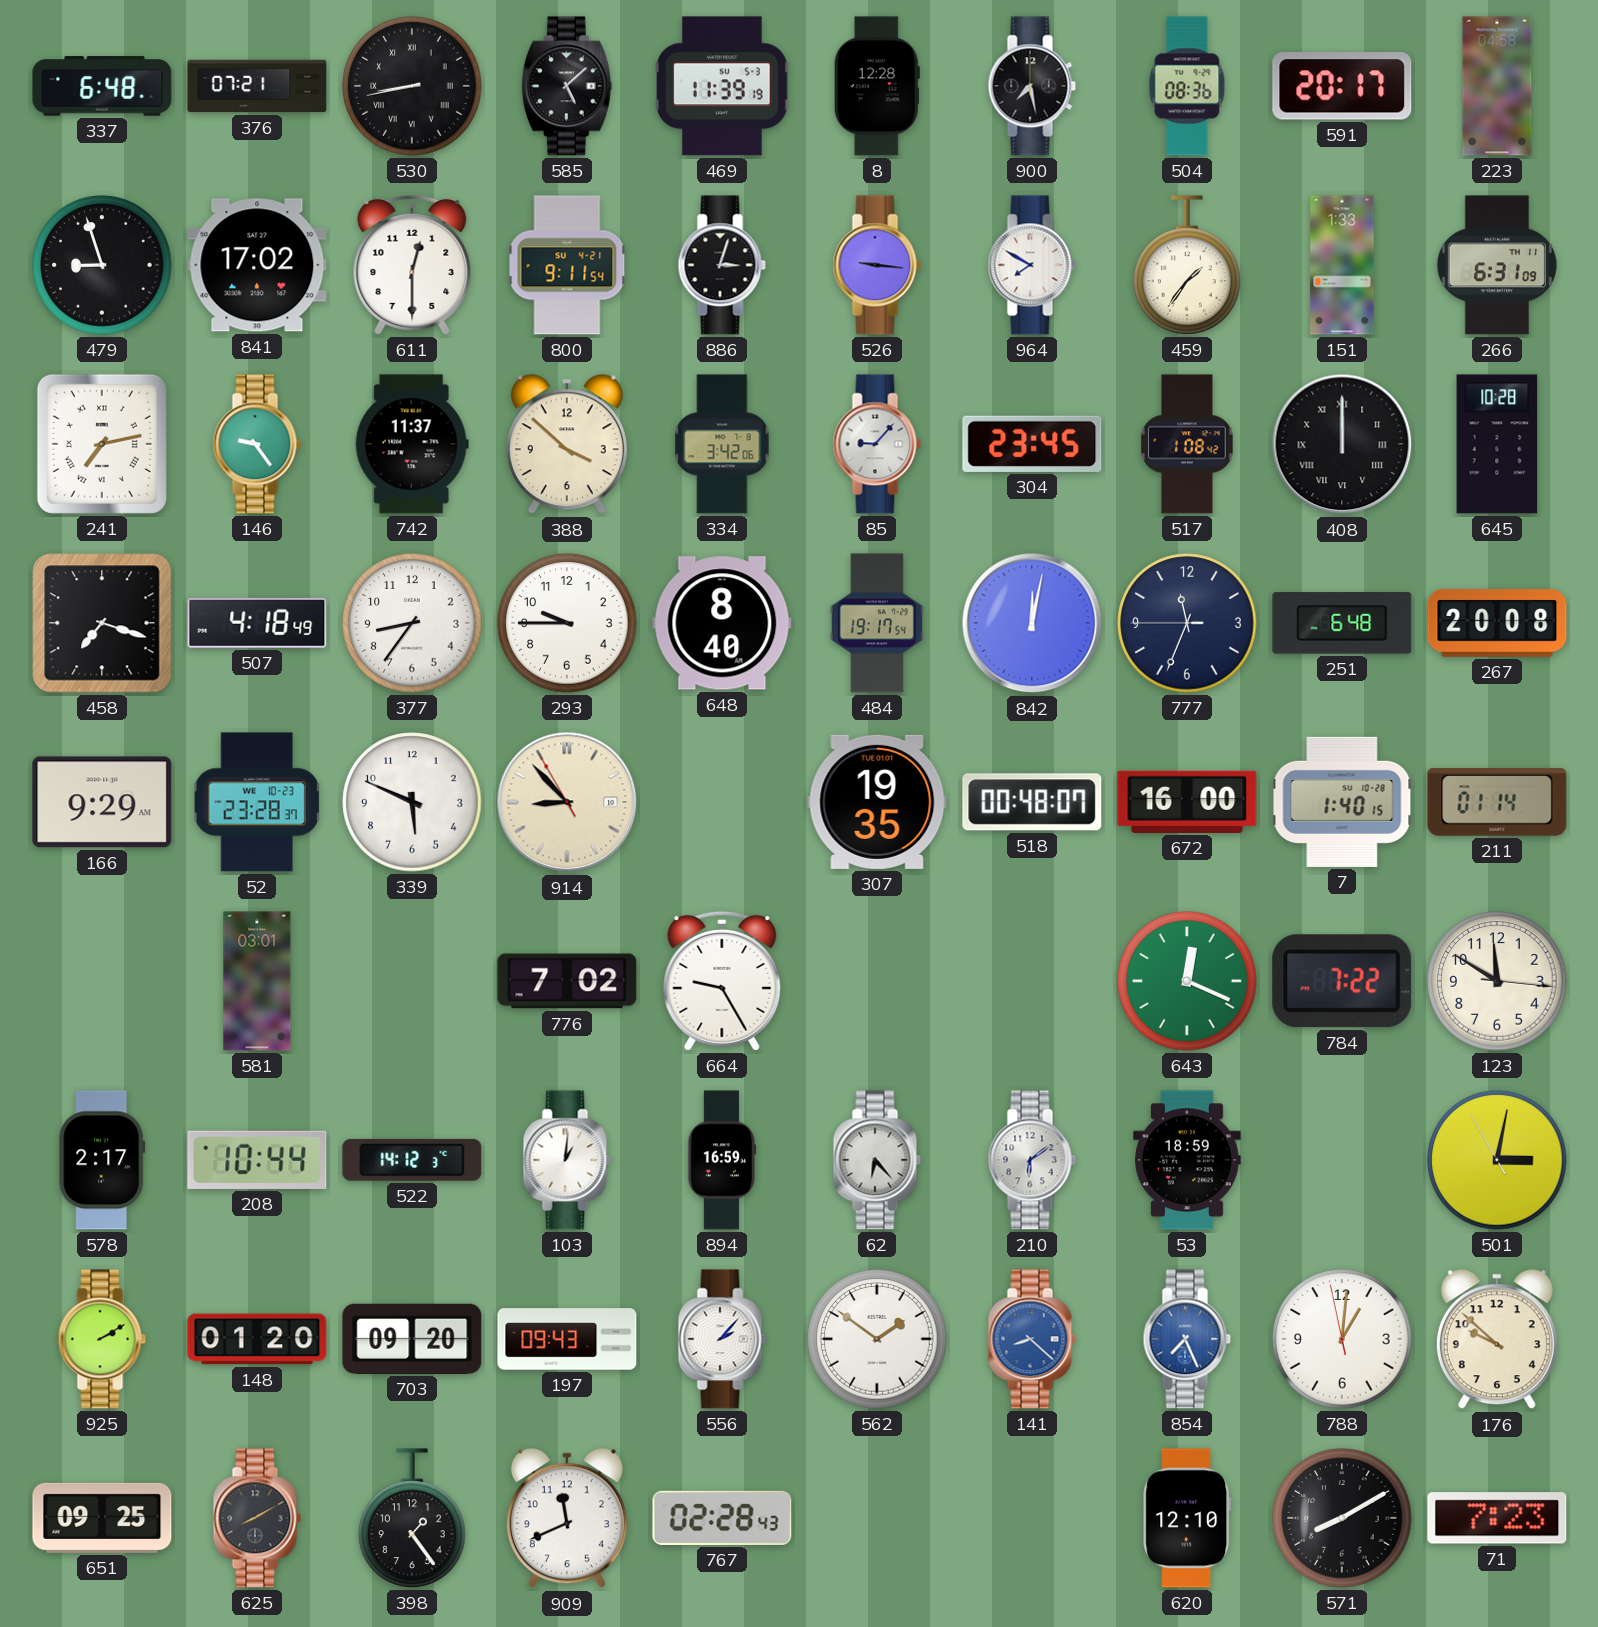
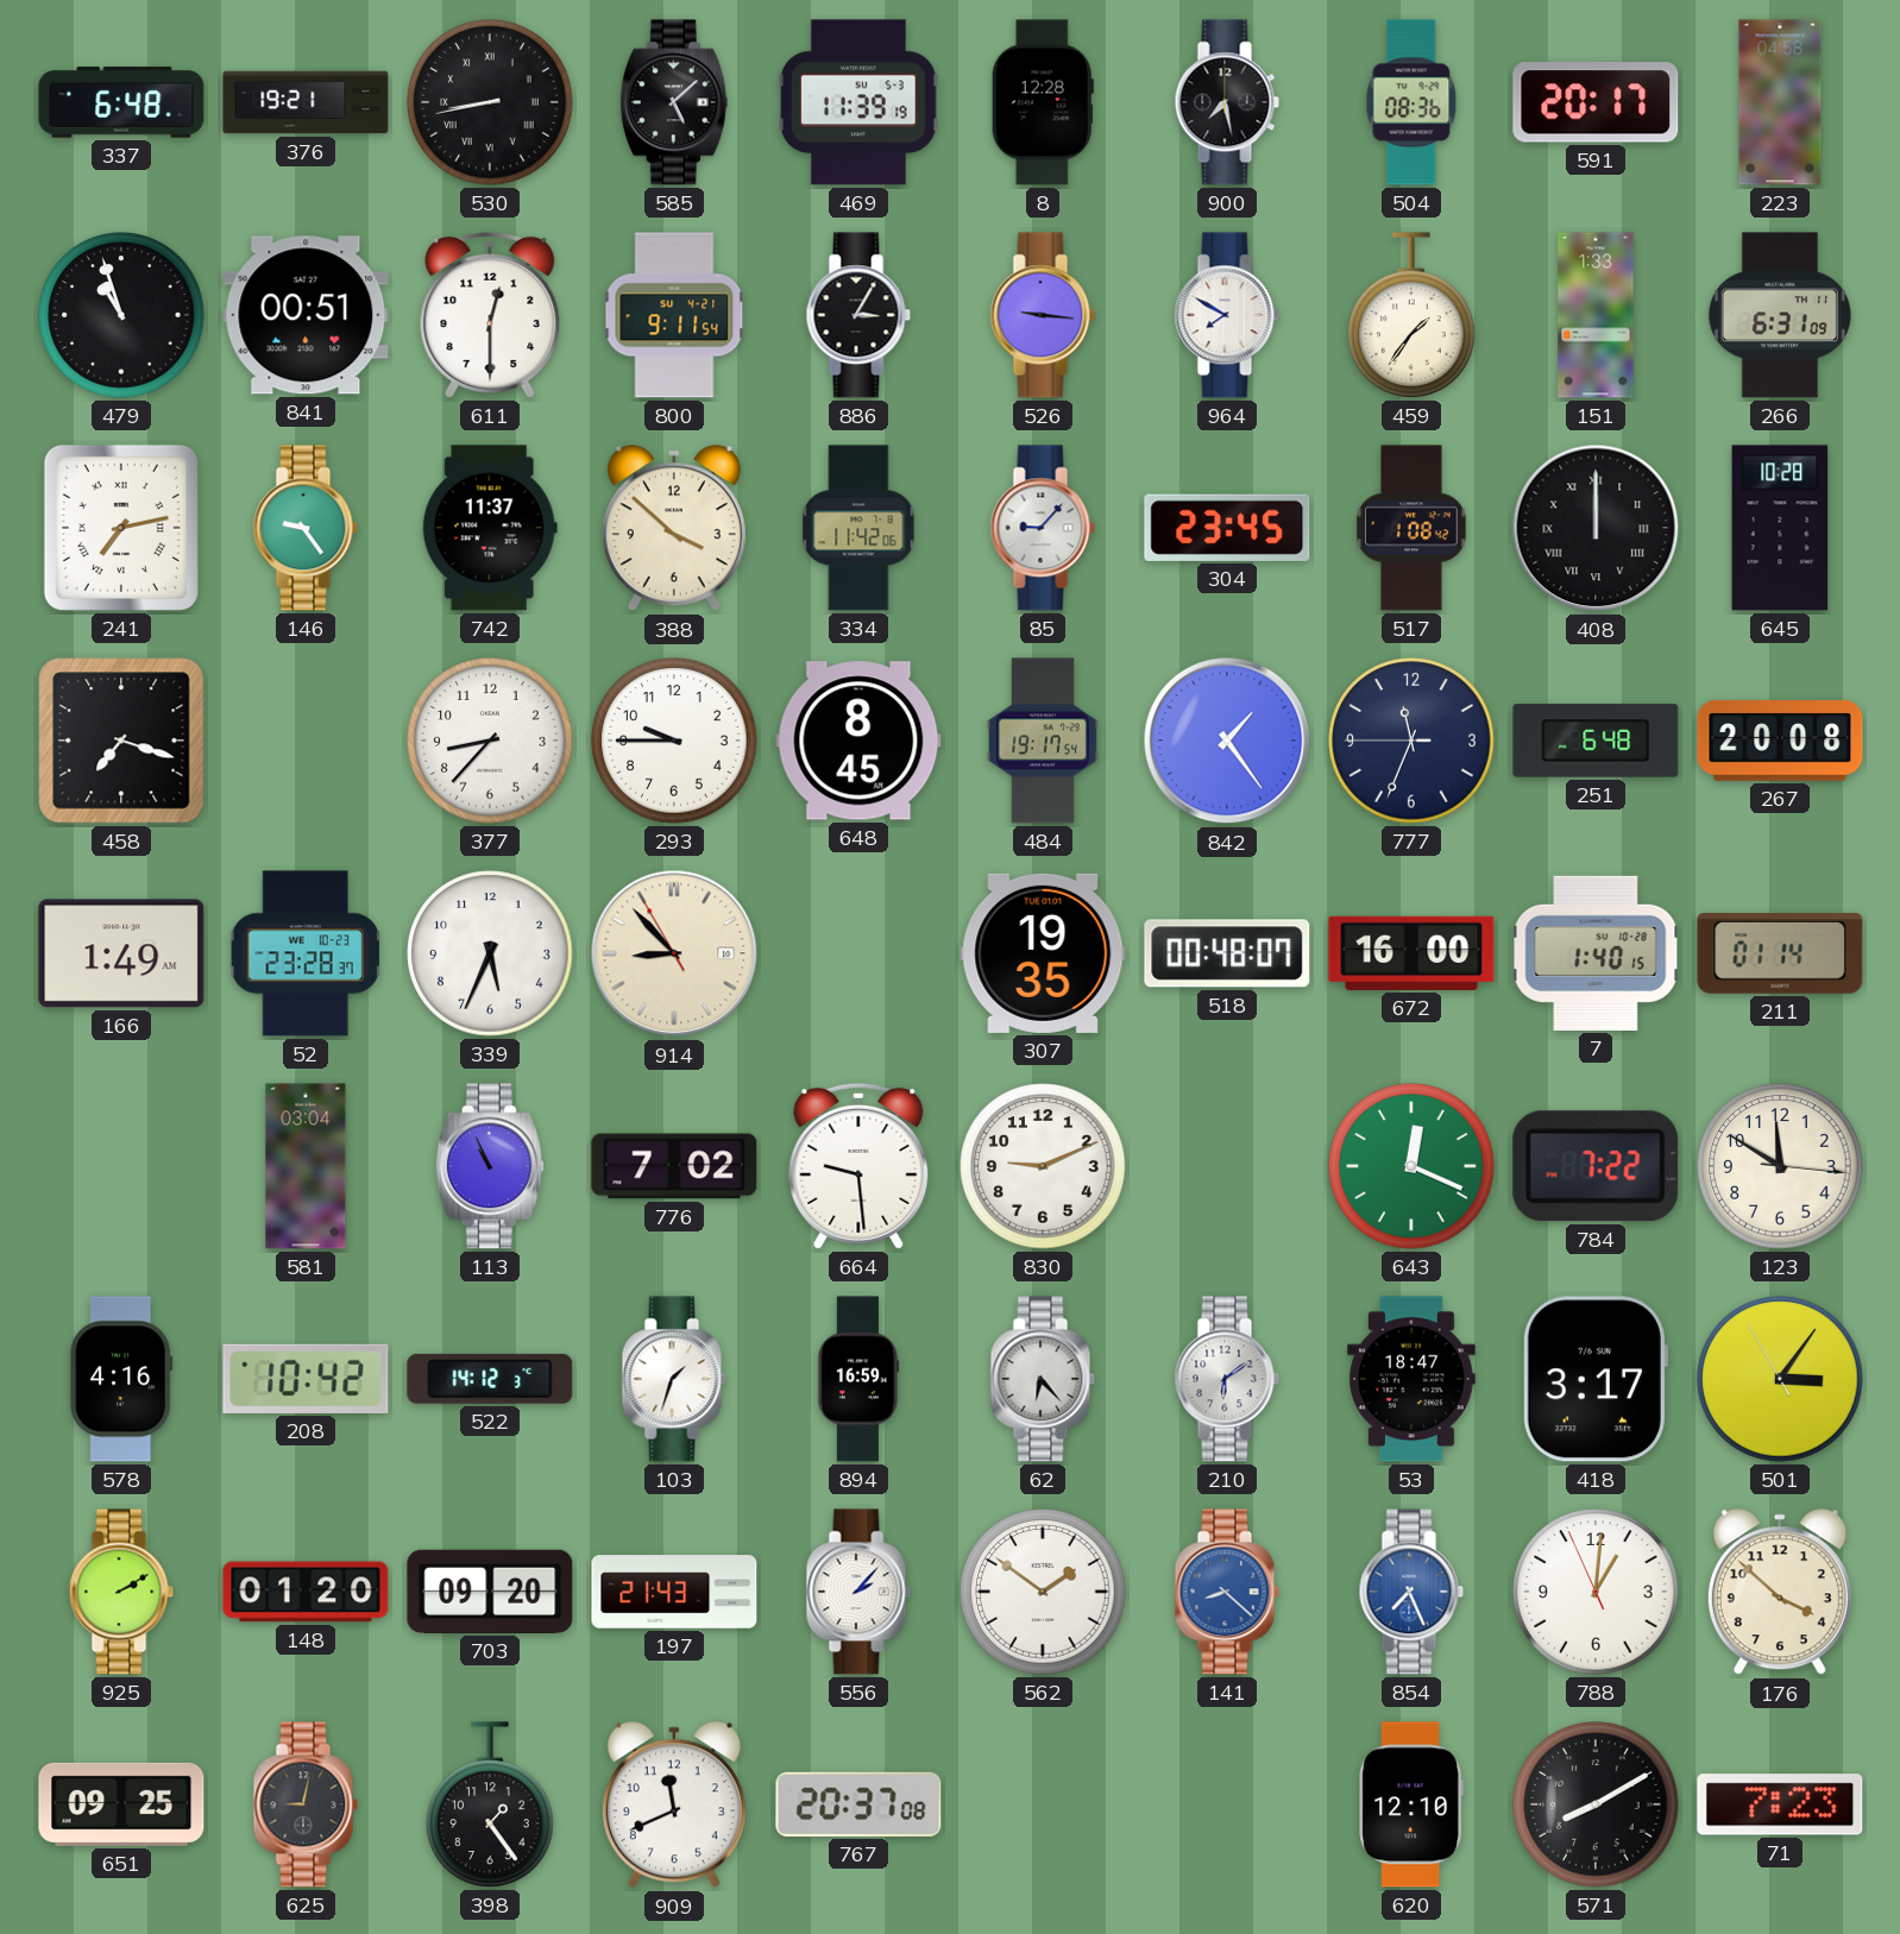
376: 07:21 -> 19:21
479: 8:57 -> 10:57
841: 17:02 -> 00:51
886: 3:03 -> 3:05
334: 3:42 -> 11:42
507: 4:18 -> none
377: 8:36 -> 8:37
648: 8:40 -> 8:45
842: 12:02 -> 1:24
166: 9:29 -> 1:49
339: 5:49 -> 5:34
581: 03:01 -> 03:04
113: none -> 10:56
664: 9:25 -> 9:29
830: none -> 9:11
578: 2:17 -> 4:16
208: 10:44 -> 10:42
103: 1:01 -> 1:33
53: 18:59 -> 18:47
418: none -> 3:17
501: 3:01 -> 3:05
197: 09:43 -> 21:43
788: 1:00:58 -> 1:00:56
176: 9:52 -> 3:52
625: 8:10 -> 9:02
767: 02:28 -> 20:37
